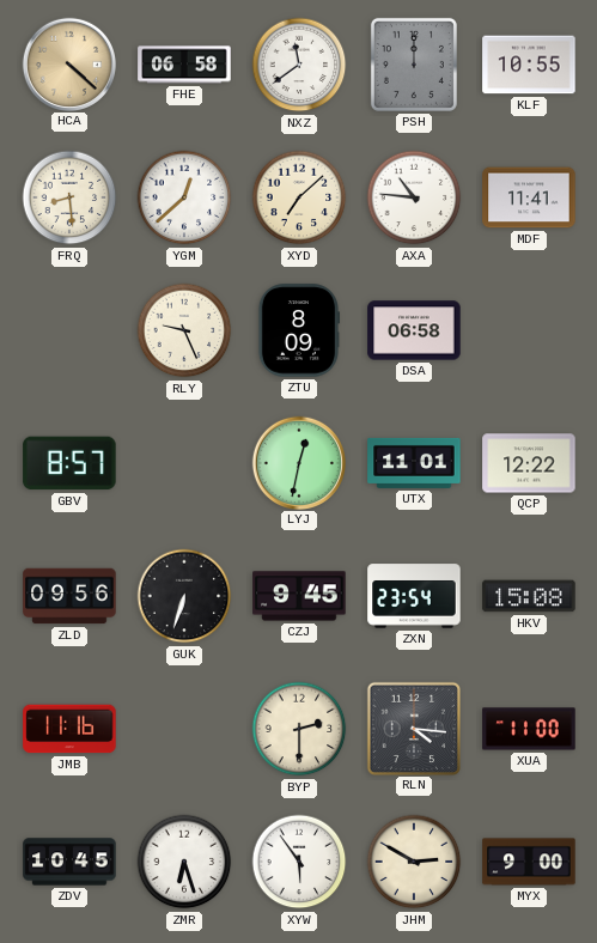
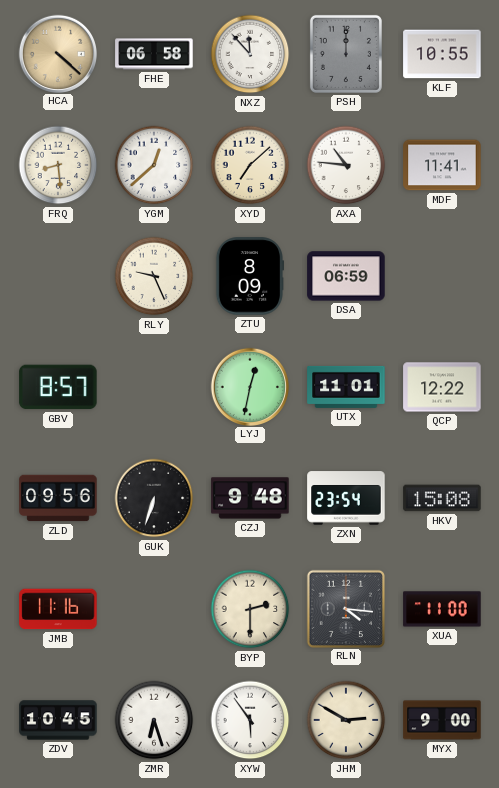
NXZ: 11:39 -> 11:53
DSA: 06:58 -> 06:59
CZJ: 9:45 -> 9:48
